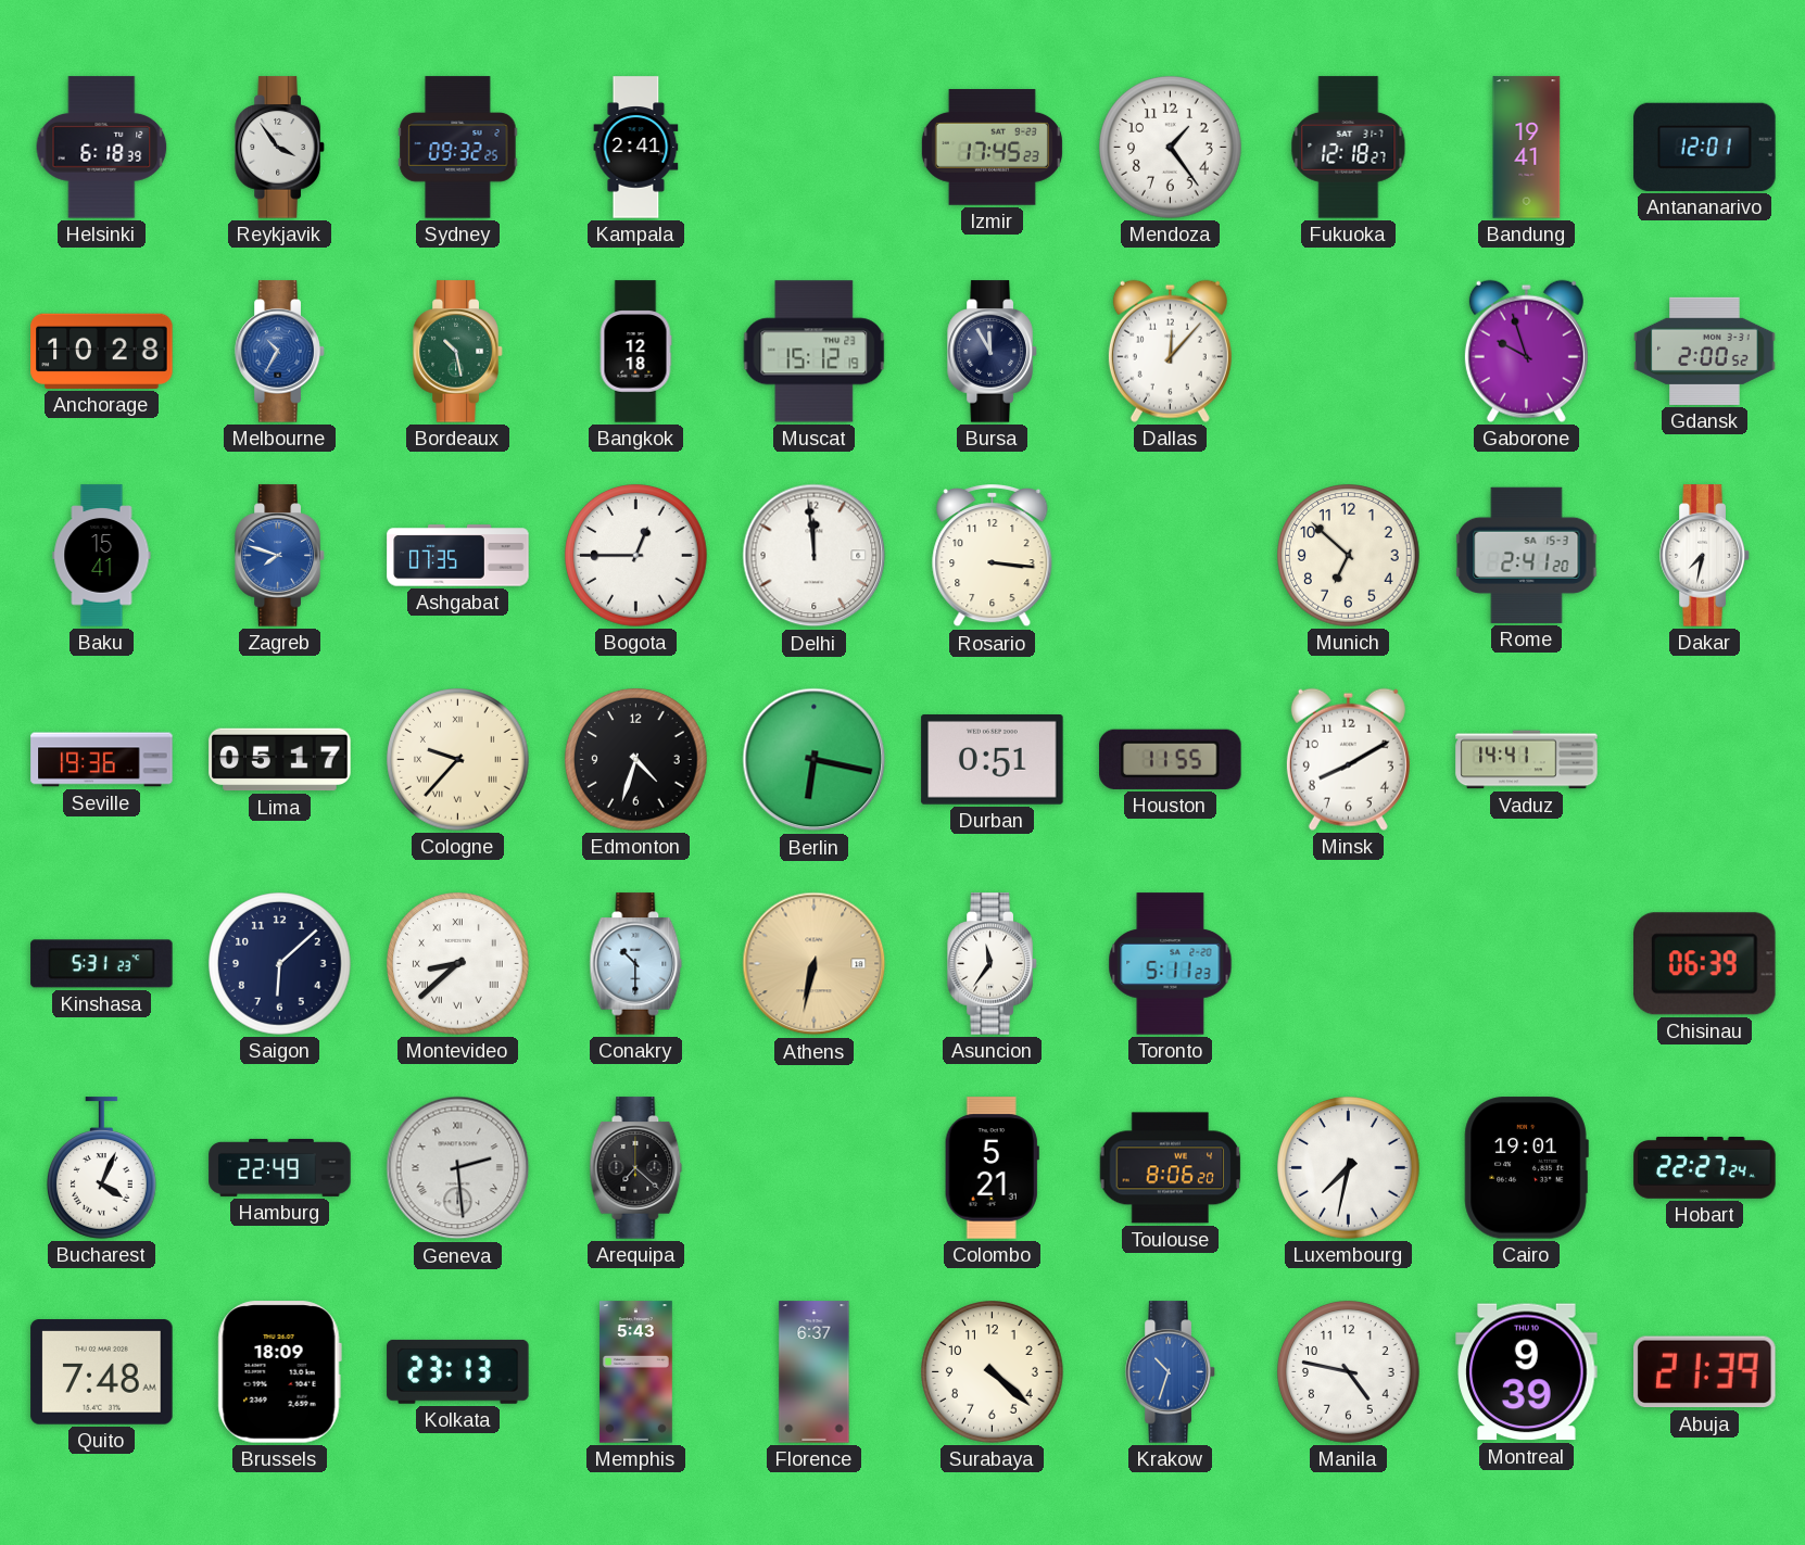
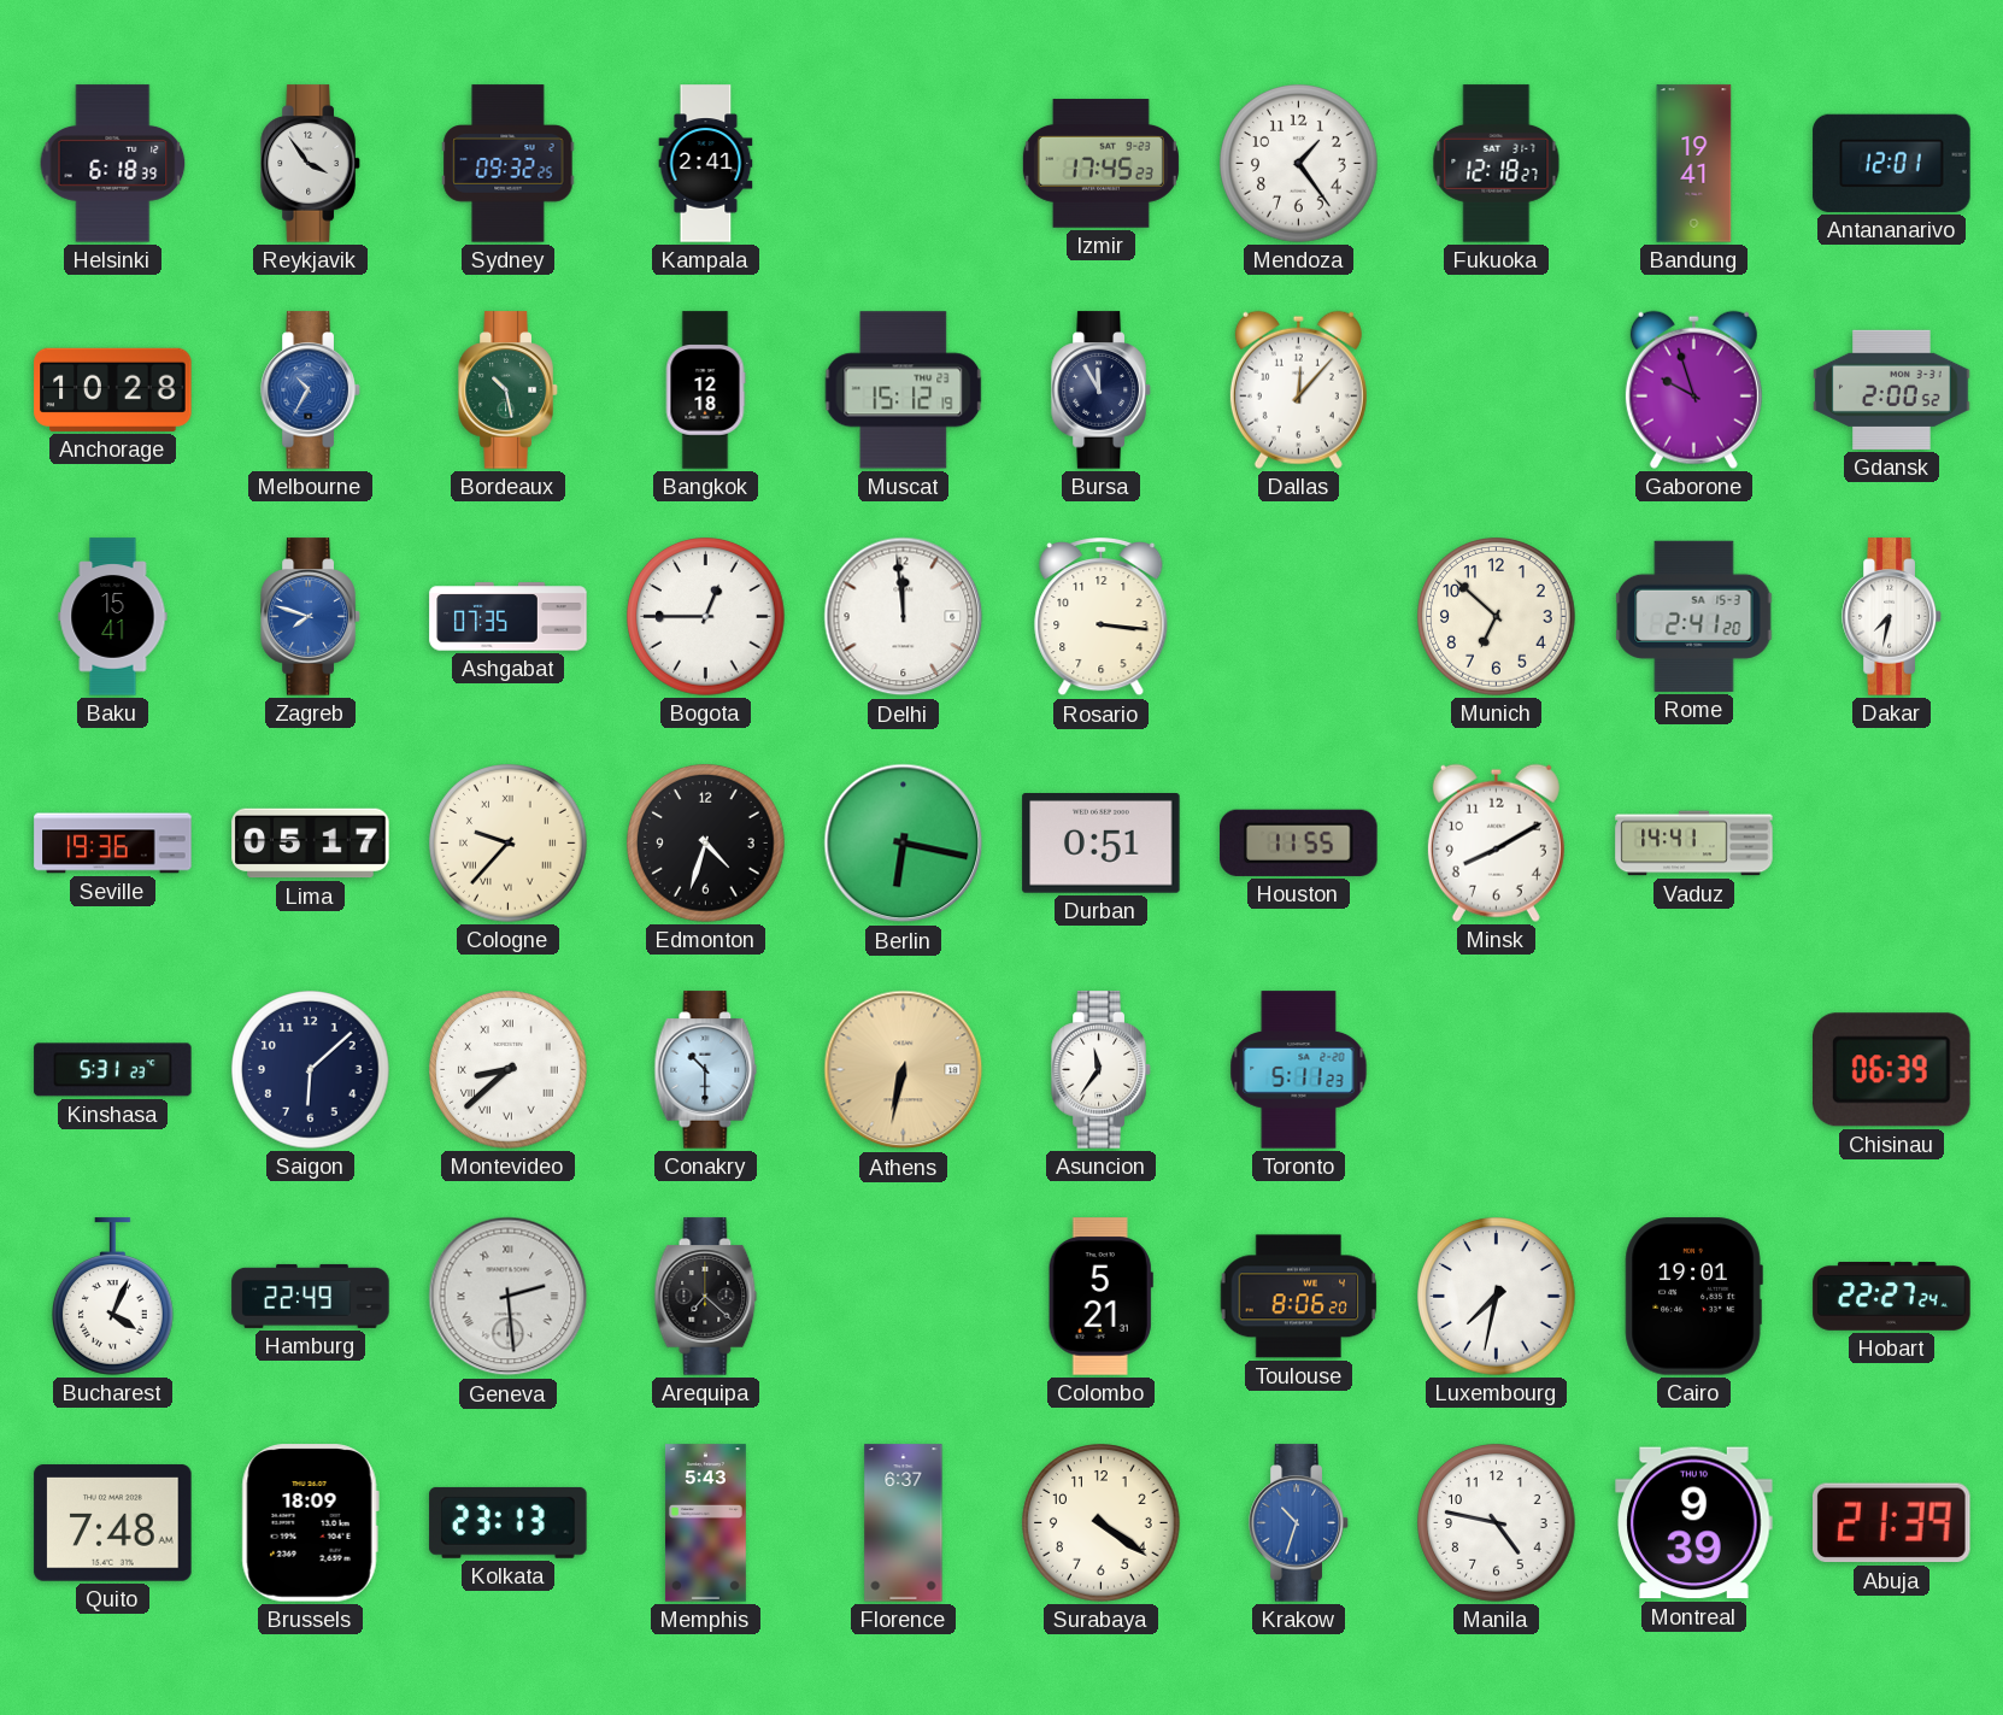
Surabaya: 4:22 -> 4:21
